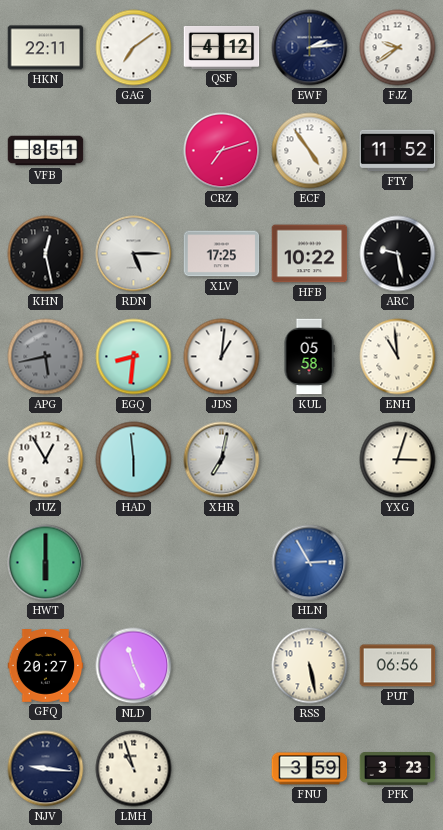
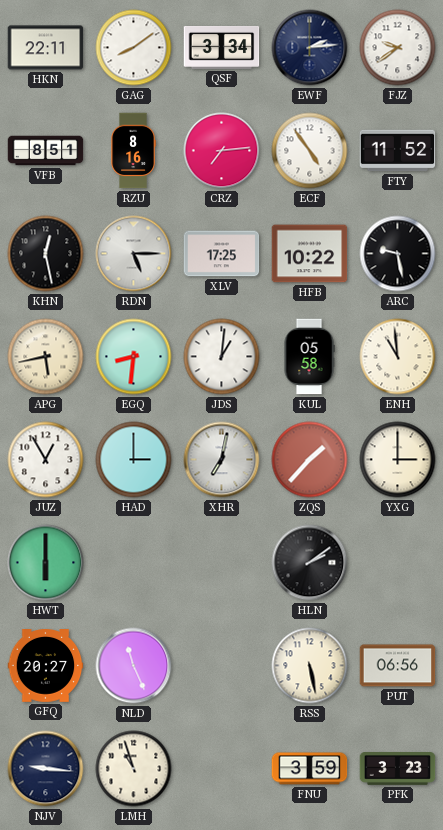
GAG: 7:09 -> 8:09
QSF: 4:12 -> 3:34
RZU: none -> 8:16
CRZ: 7:12 -> 7:14
APG dial: grey -> cream
HAD: 5:59 -> 3:00
ZQS: none -> 1:37
YXG: 3:03 -> 3:00
HLN: 2:55 -> 2:09
HLN dial: blue -> black
